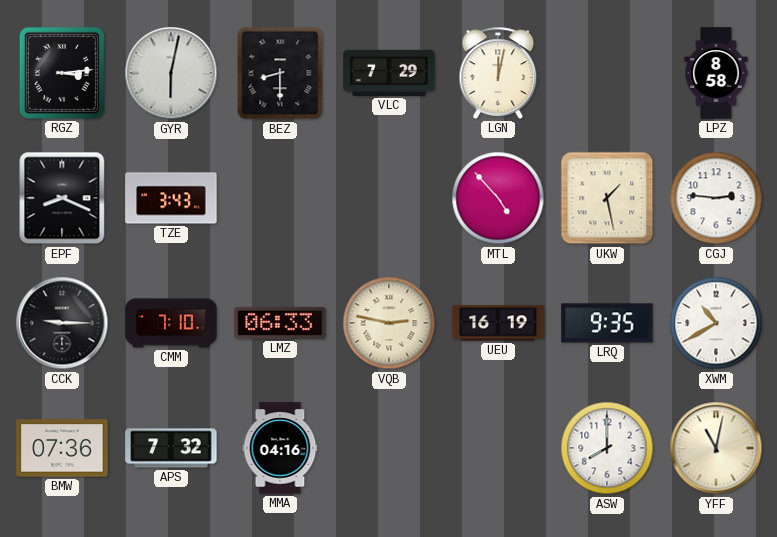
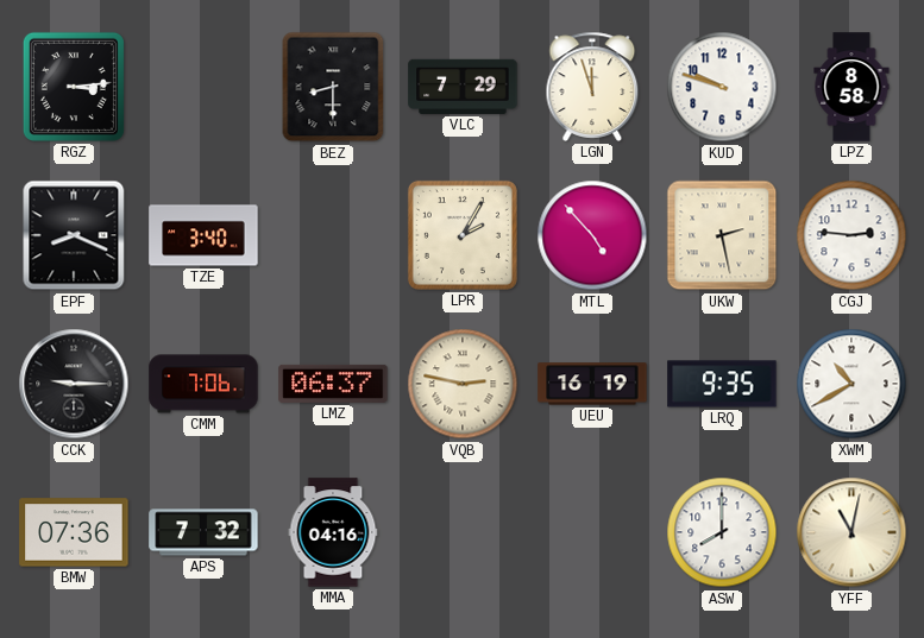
GYR: 6:02 -> none
LGN: 12:02 -> 11:57
KUD: none -> 9:48
TZE: 3:43 -> 3:40
LPR: none -> 2:05
UKW: 1:28 -> 2:28
CMM: 7:10 -> 7:06
LMZ: 06:33 -> 06:37
